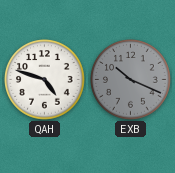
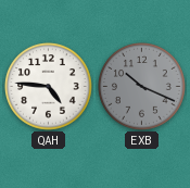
QAH: 4:48 -> 4:46
